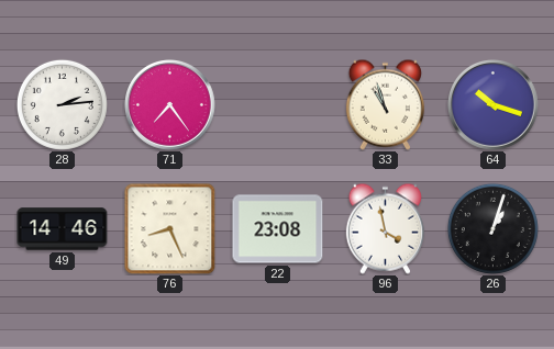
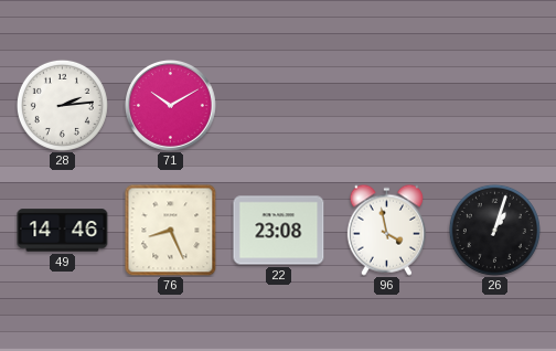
71: 7:24 -> 10:10
33: 10:57 -> none
64: 10:18 -> none
